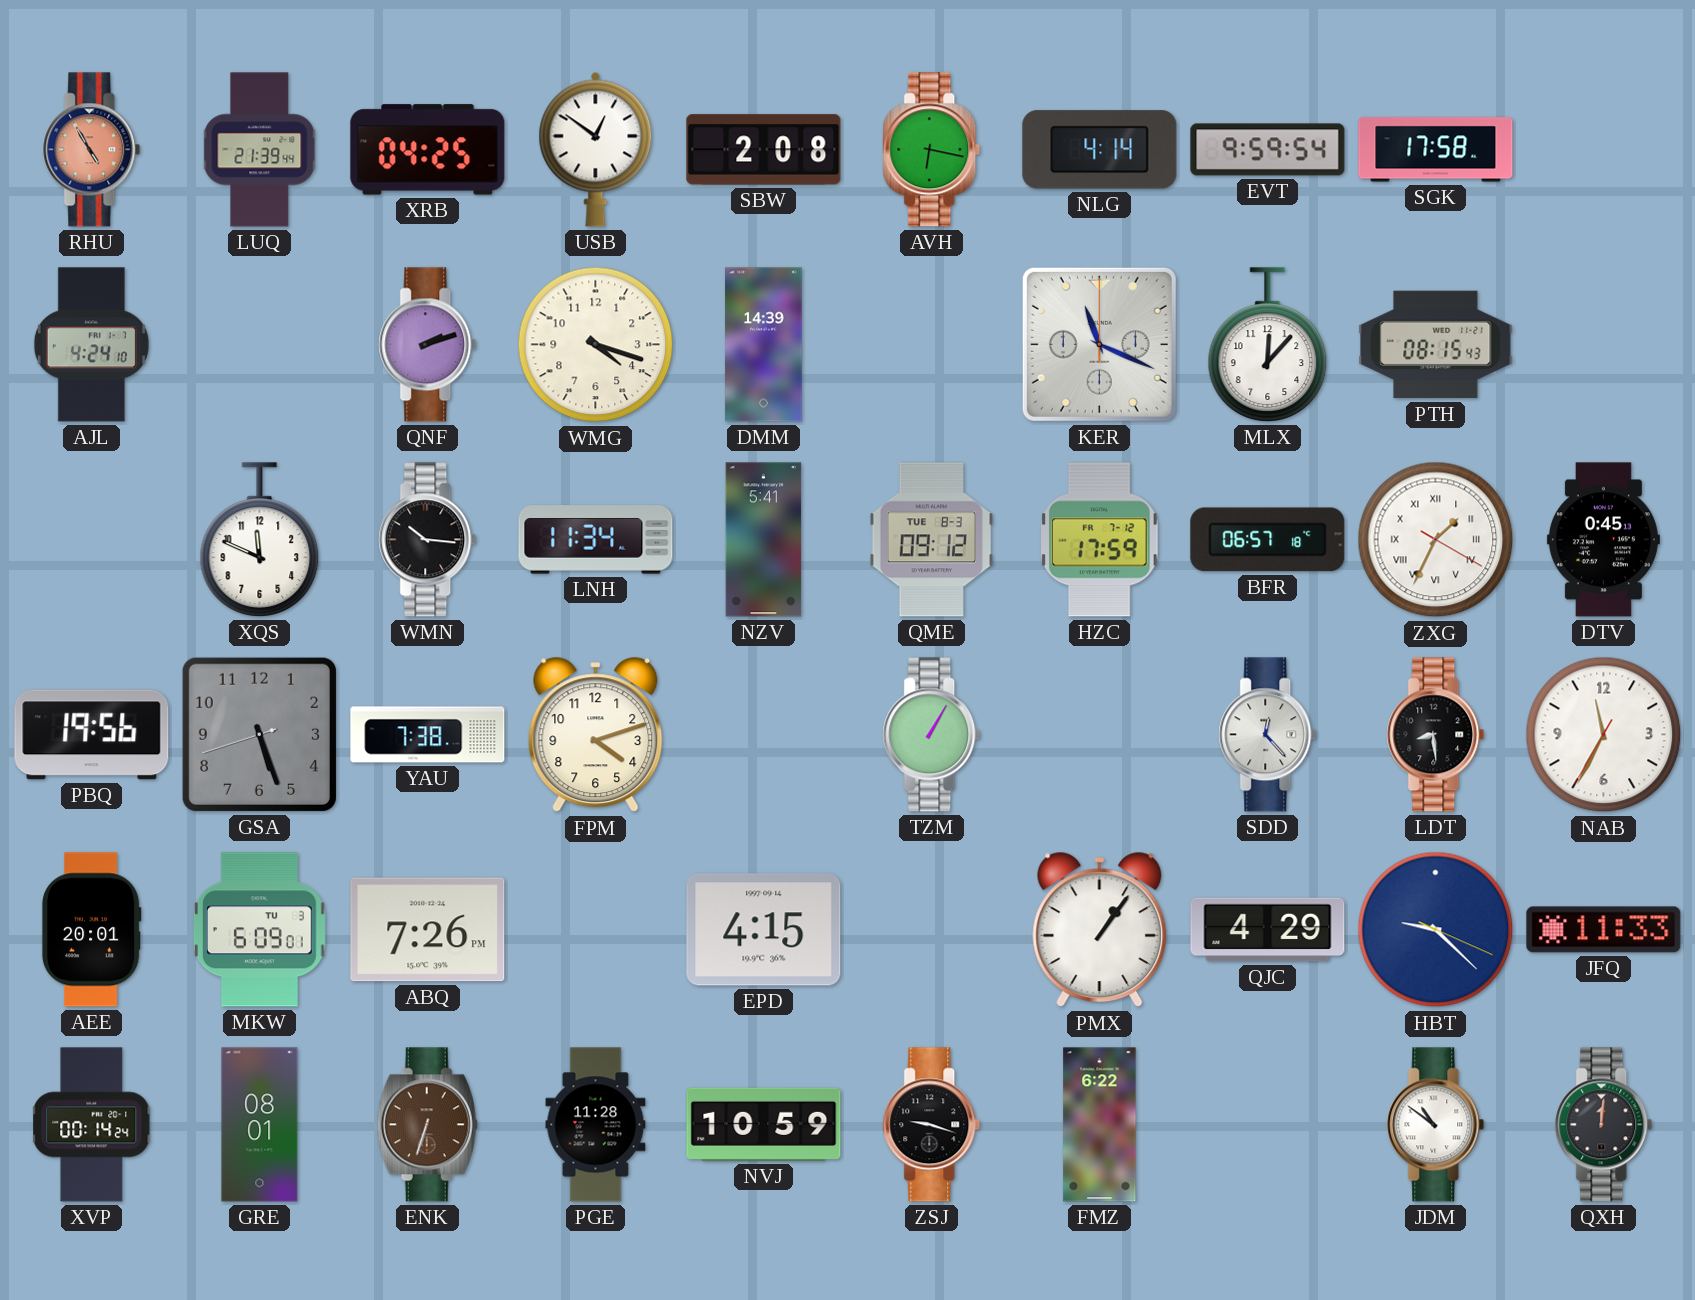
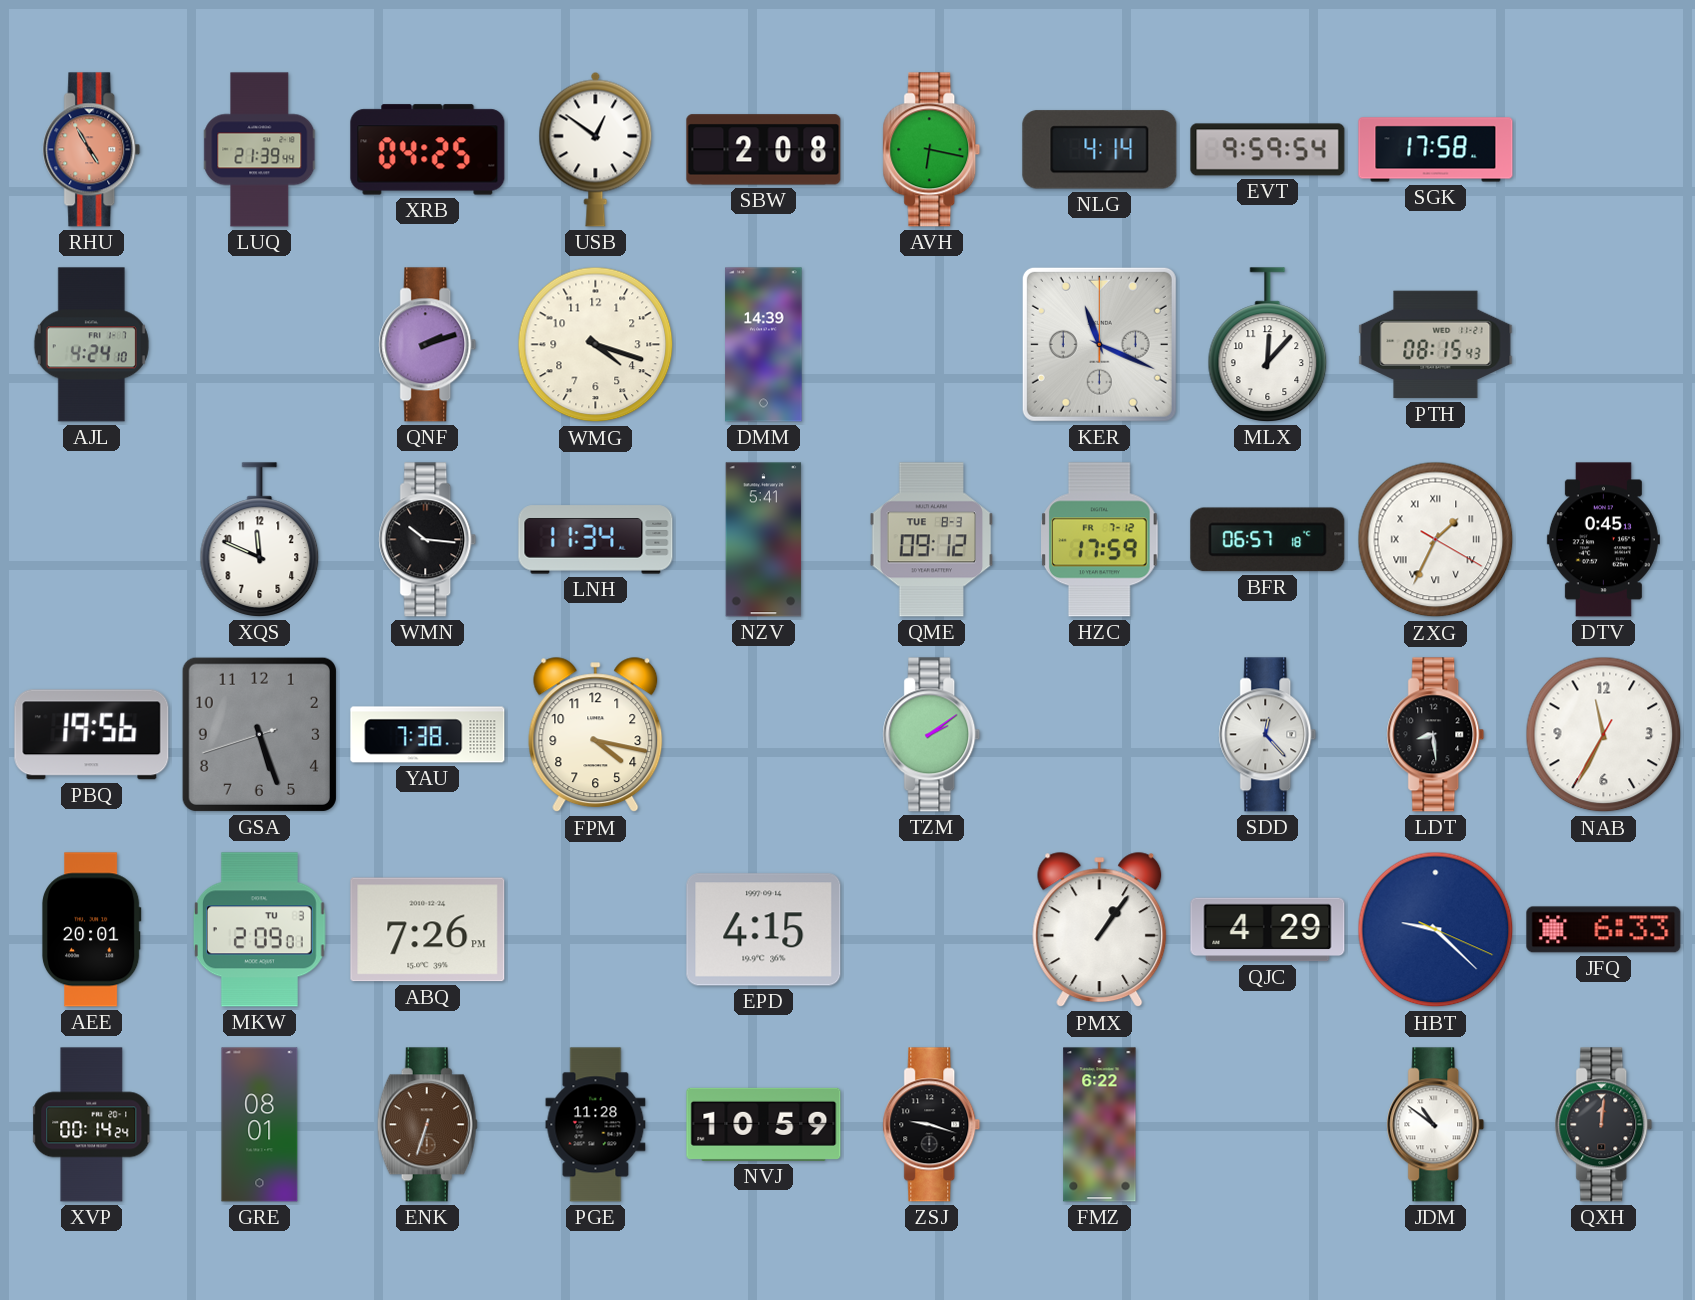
FPM: 4:12 -> 4:17
TZM: 1:05 -> 2:09
MKW: 6:09 -> 2:09
JFQ: 11:33 -> 6:33
